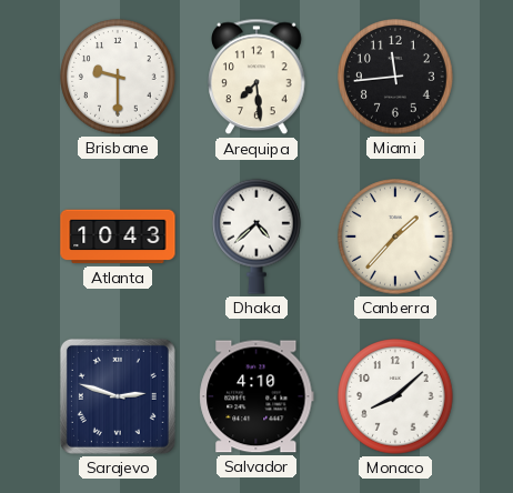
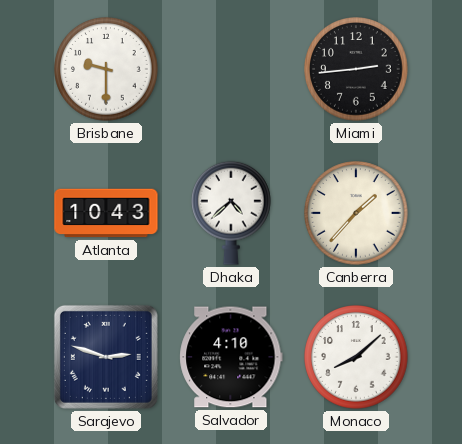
Arequipa: 7:29 -> none
Miami: 11:44 -> 2:44
